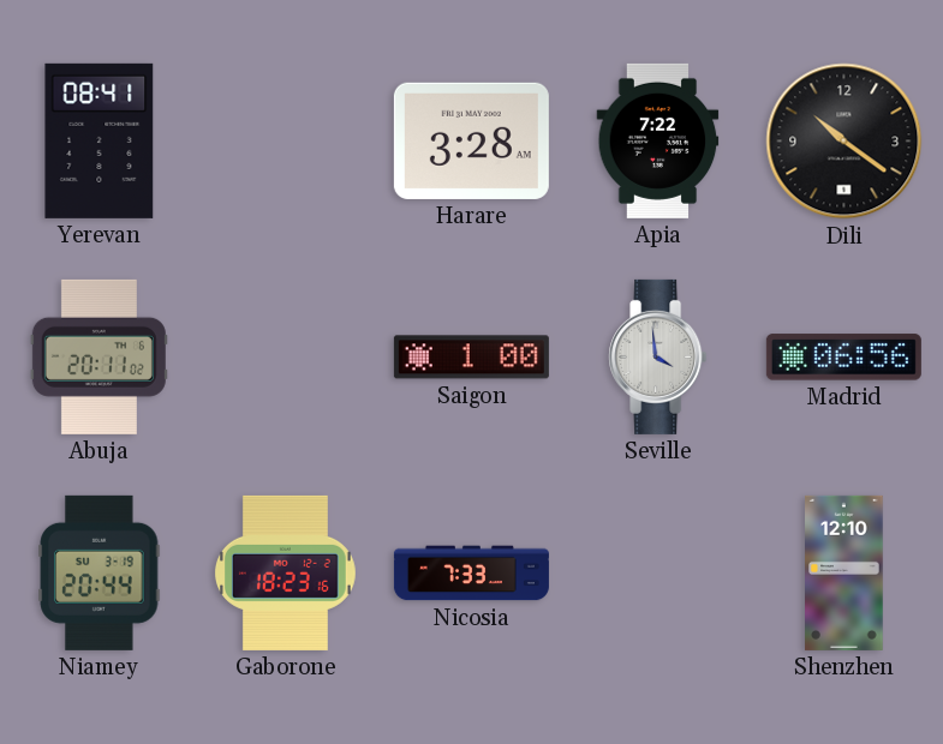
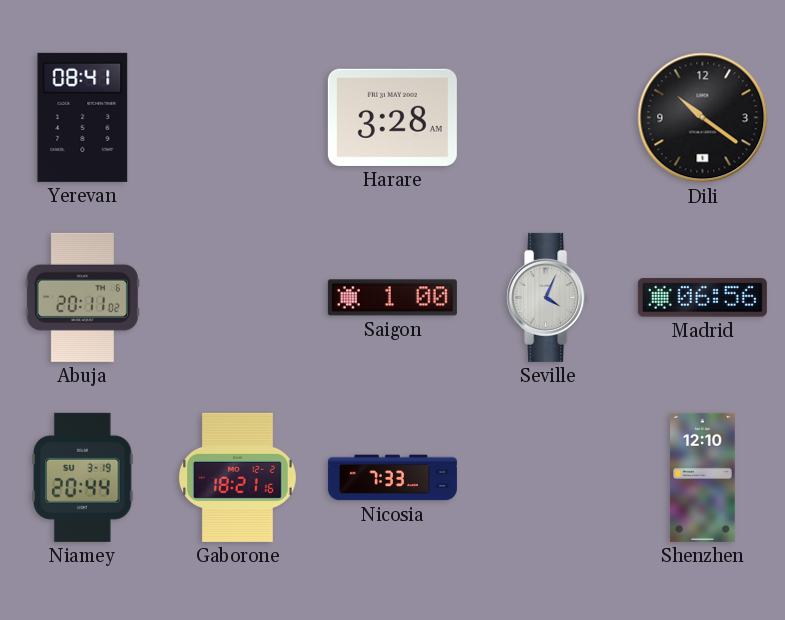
Apia: 7:22 -> none
Seville: 3:59 -> 4:04
Gaborone: 18:23 -> 18:21
